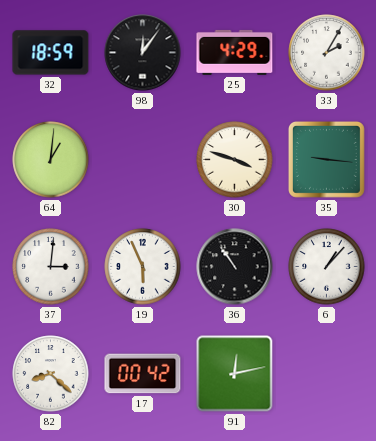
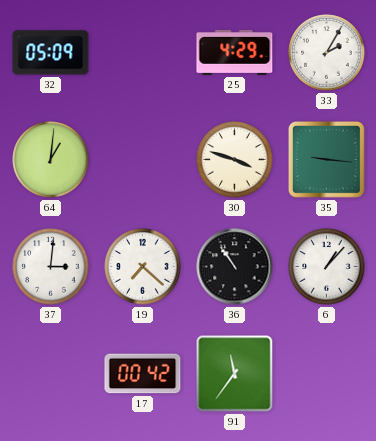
32: 18:59 -> 05:09
98: 12:06 -> none
19: 5:56 -> 7:22
82: 8:22 -> none
91: 12:13 -> 11:36
